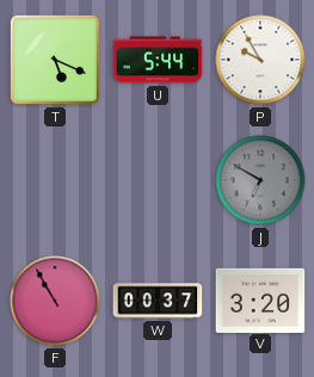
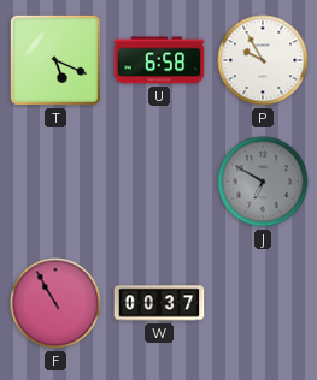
U: 5:44 -> 6:58
V: 3:20 -> none
